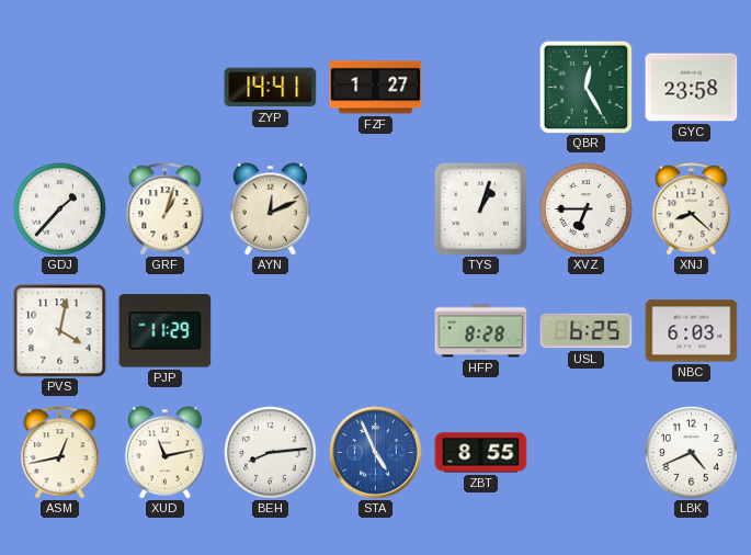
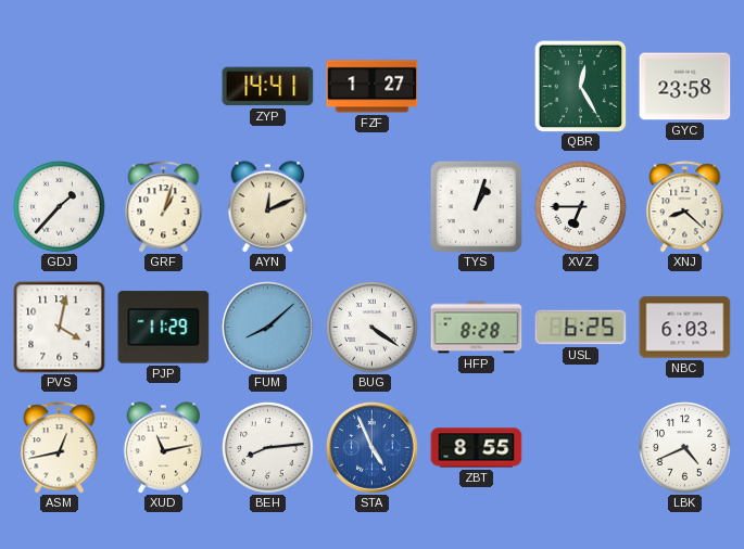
FUM: none -> 8:08
BUG: none -> 4:21
